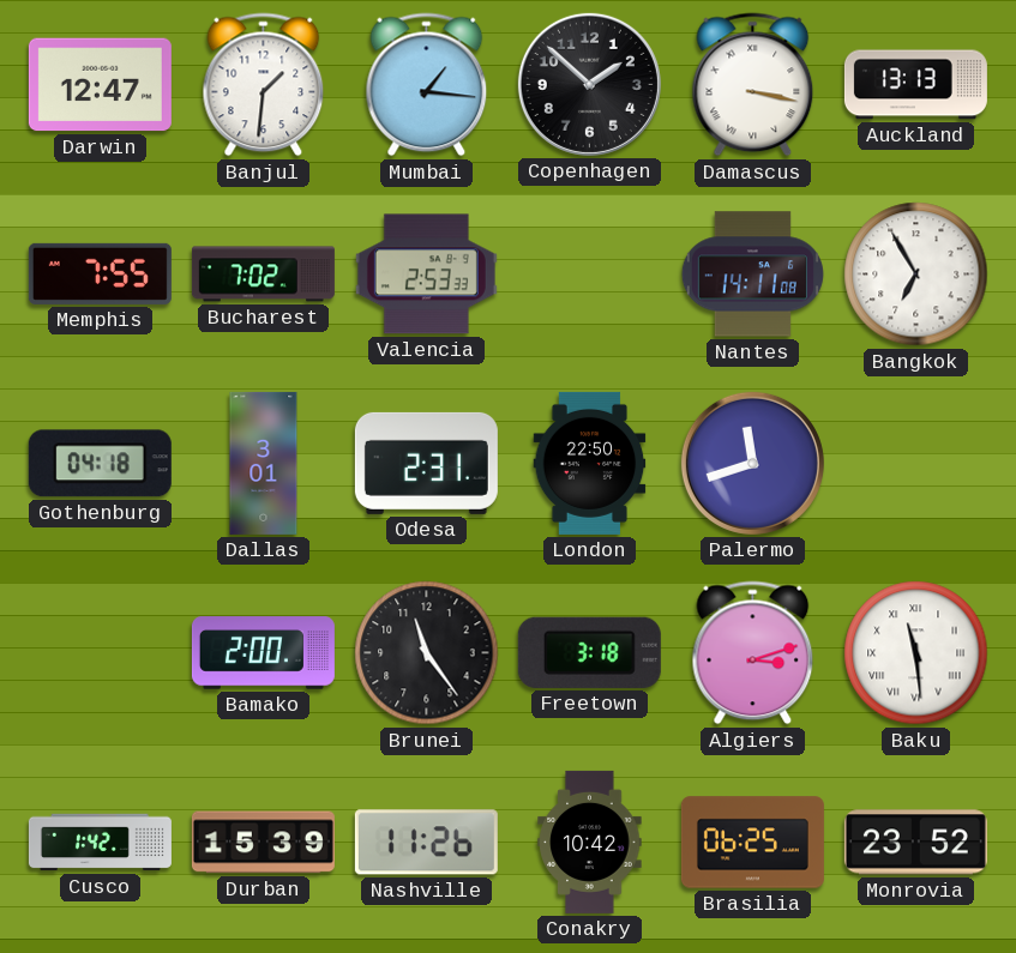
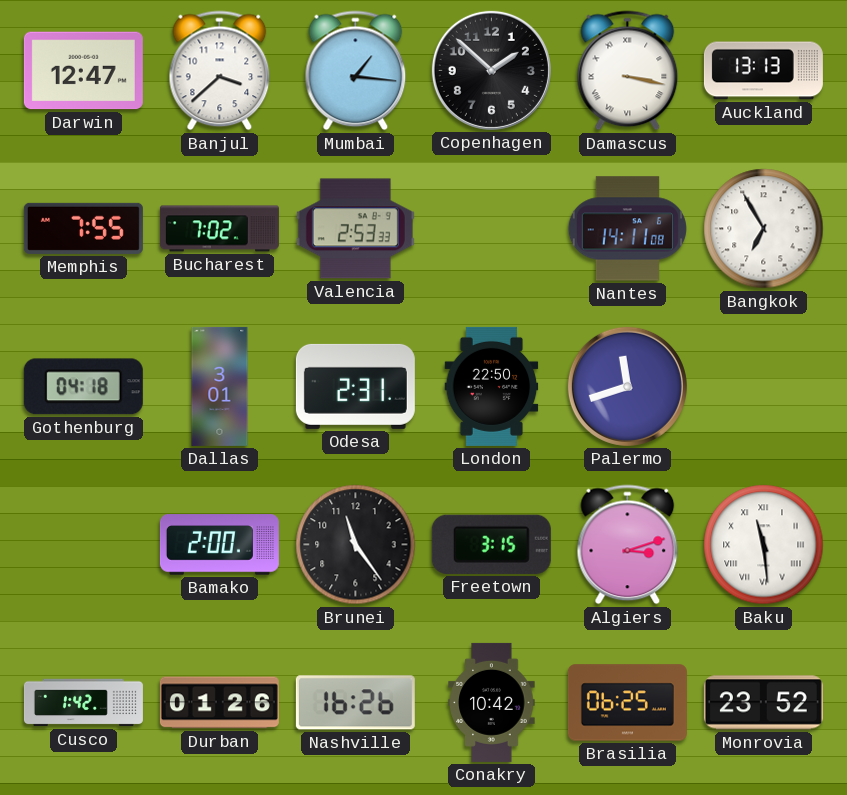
Banjul: 1:31 -> 3:38
Freetown: 3:18 -> 3:15
Durban: 15:39 -> 01:26
Nashville: 11:26 -> 16:26
